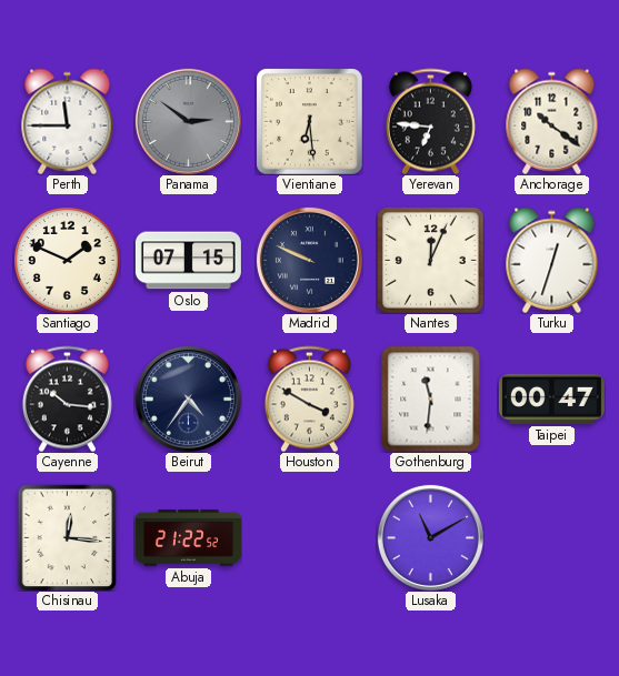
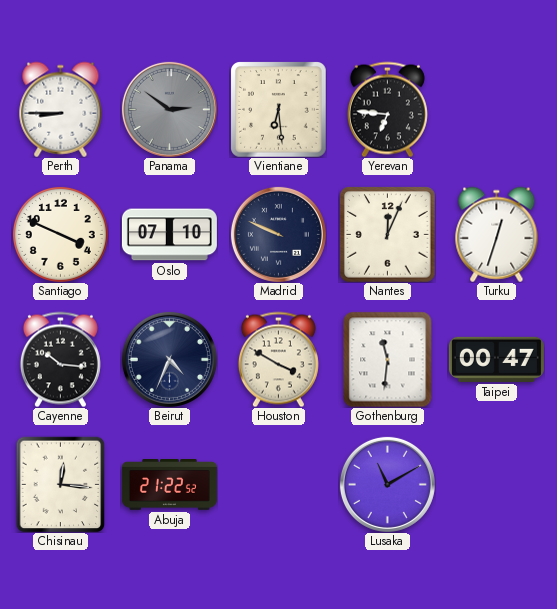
Perth: 11:45 -> 8:45
Anchorage: 10:21 -> none
Santiago: 1:49 -> 3:49
Oslo: 07:15 -> 07:10
Beirut: 4:36 -> 4:34
